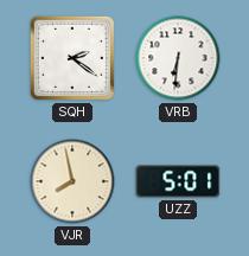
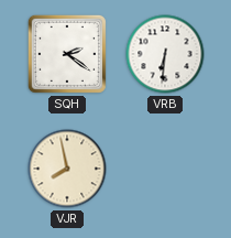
UZZ: 5:01 -> none
